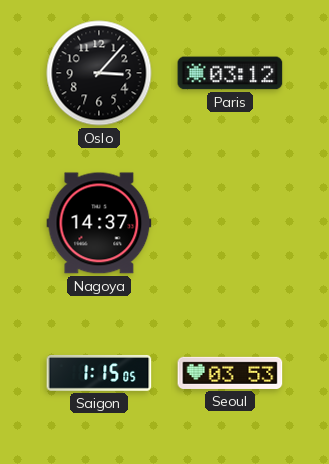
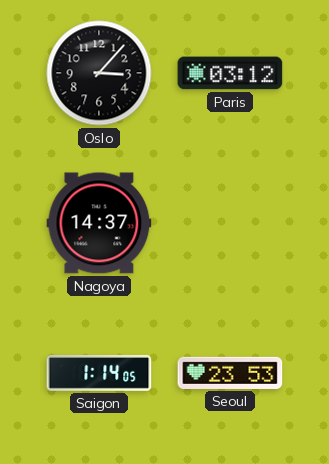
Saigon: 1:15 -> 1:14
Seoul: 03:53 -> 23:53
